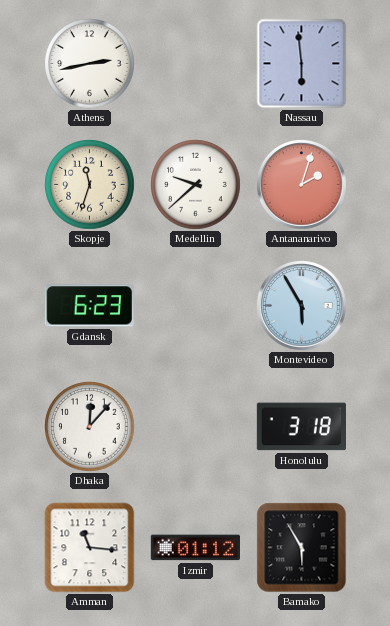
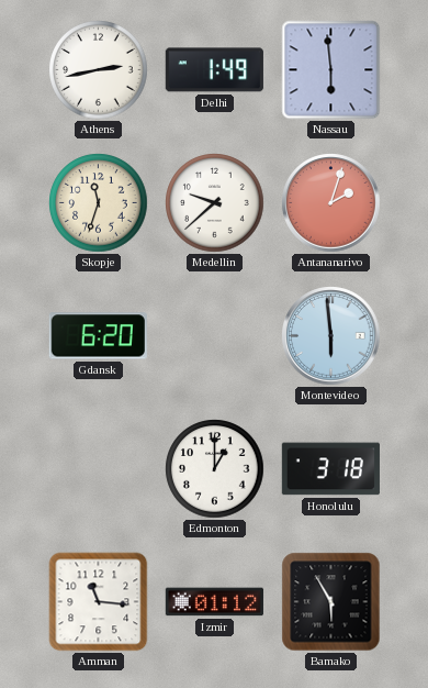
Delhi: none -> 1:49
Gdansk: 6:23 -> 6:20
Montevideo: 5:55 -> 5:59
Dhaka: 12:07 -> none
Edmonton: none -> 1:00
